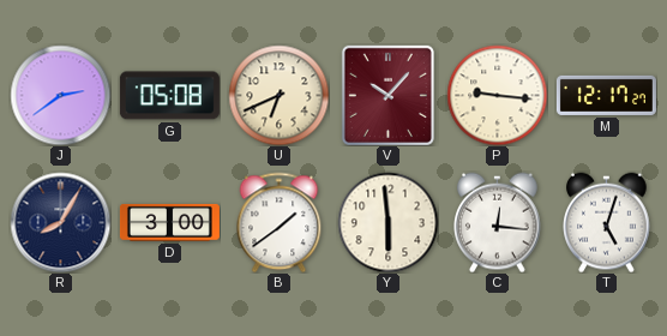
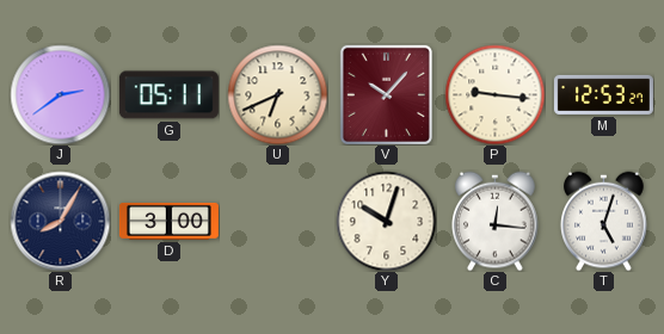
G: 05:08 -> 05:11
M: 12:17 -> 12:53
B: 1:39 -> none
Y: 5:59 -> 10:03
